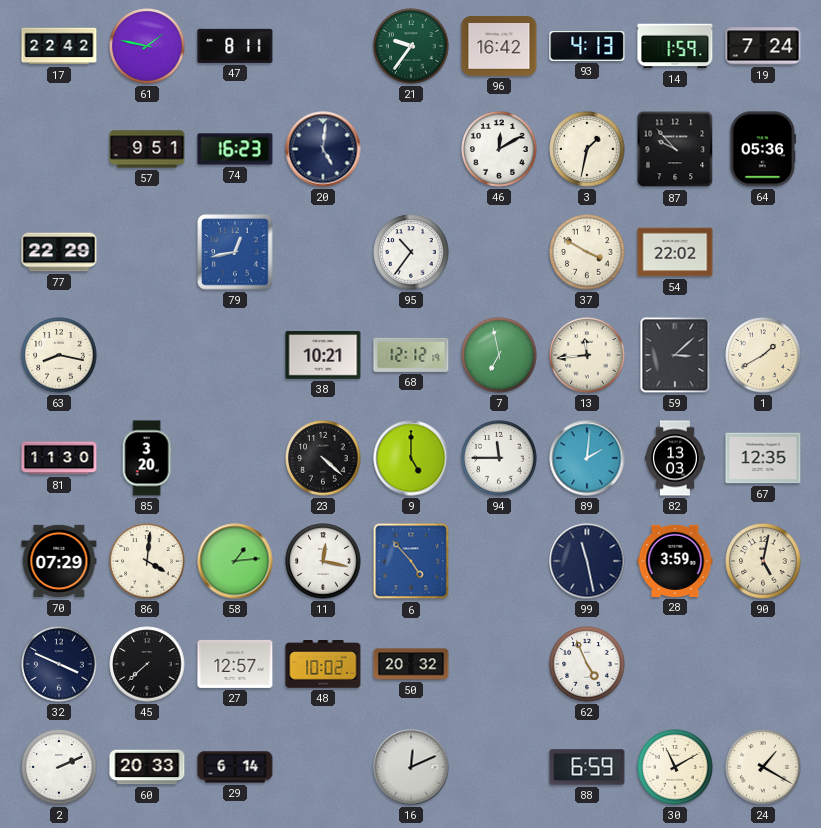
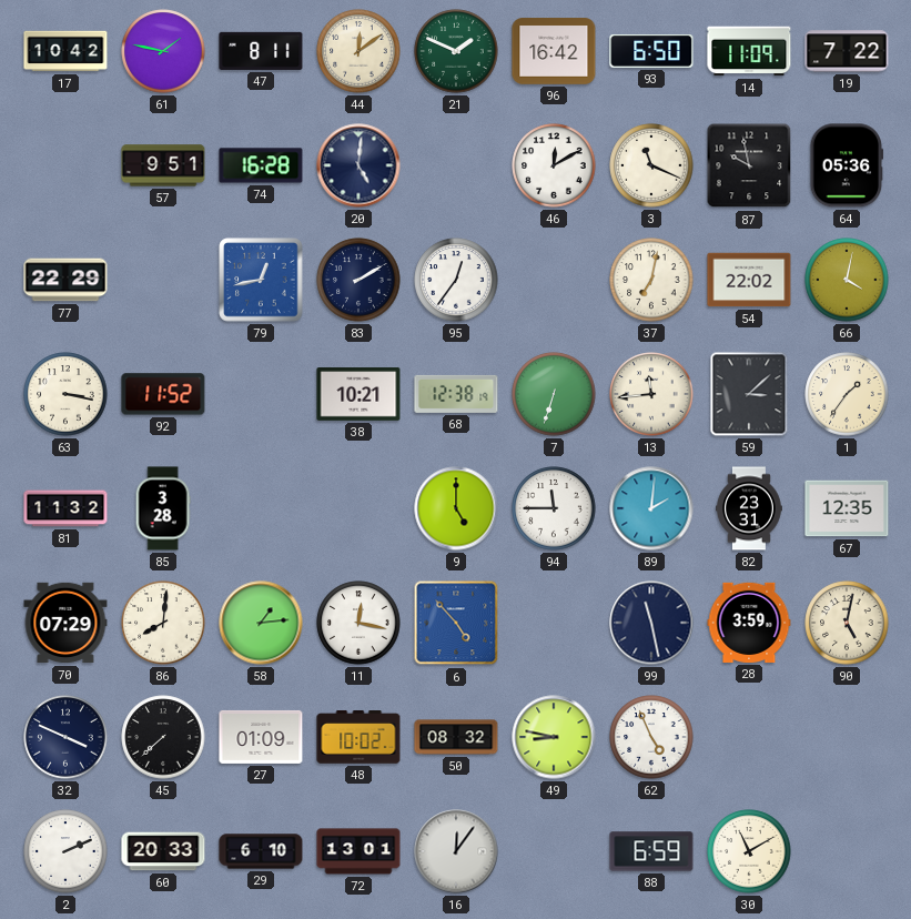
17: 22:42 -> 10:42
44: none -> 12:09
21: 9:36 -> 1:49
93: 4:13 -> 6:50
14: 1:59 -> 11:09
19: 7:24 -> 7:22
74: 16:23 -> 16:28
3: 1:32 -> 11:19
87: 9:53 -> 9:58
83: none -> 2:10
95: 10:36 -> 12:36
37: 3:50 -> 7:02
66: none -> 4:02
63: 8:17 -> 3:17
92: none -> 11:52
68: 12:12 -> 12:38
7: 6:58 -> 6:33
1: 1:40 -> 1:36
81: 11:30 -> 11:32
85: 3:20 -> 3:28
23: 4:22 -> none
82: 13:03 -> 23:31
86: 4:01 -> 8:01
27: 12:57 -> 01:09
50: 20:32 -> 08:32
49: none -> 8:47
29: 6:14 -> 6:10
72: none -> 13:01
16: 12:11 -> 12:06
24: 1:20 -> none
